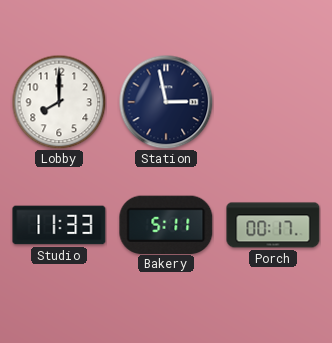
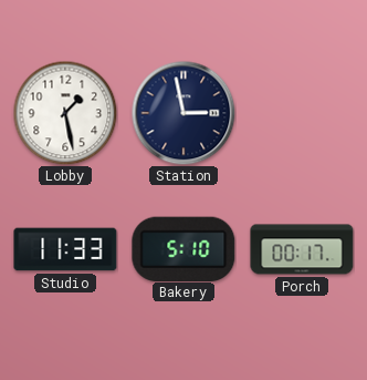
Lobby: 8:00 -> 1:28
Bakery: 5:11 -> 5:10
